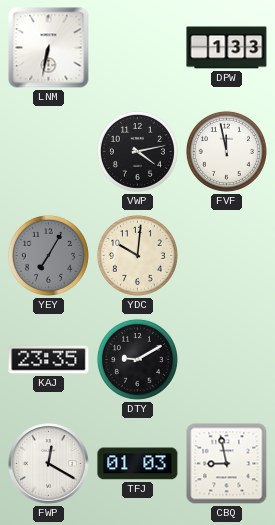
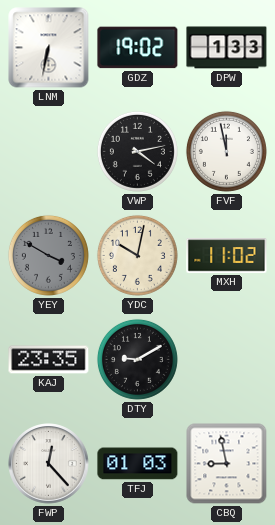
GDZ: none -> 19:02
YEY: 7:05 -> 3:50
YDC: 10:01 -> 10:02
MXH: none -> 11:02
FWP: 12:20 -> 12:23
